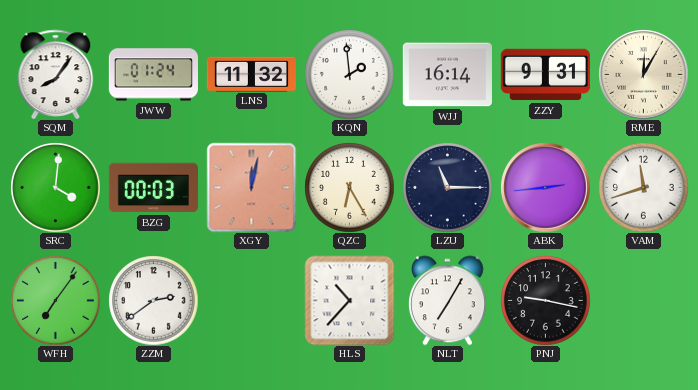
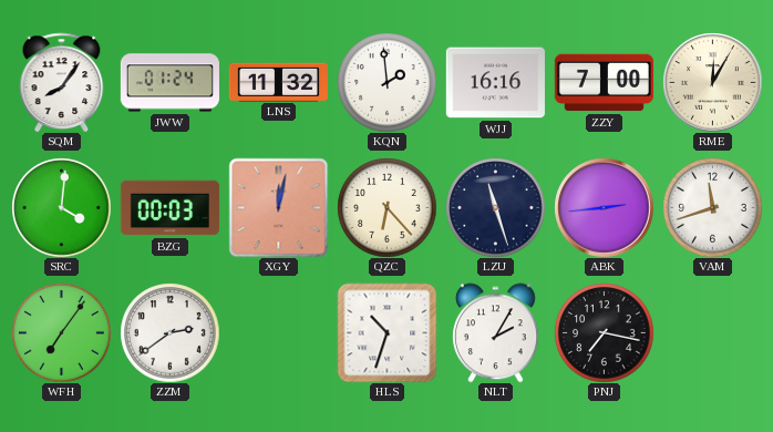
WJJ: 16:14 -> 16:16
ZZY: 9:31 -> 7:00
QZC: 6:25 -> 6:23
LZU: 11:15 -> 11:27
HLS: 10:37 -> 10:33
NLT: 7:05 -> 2:05
PNJ: 9:17 -> 7:17
